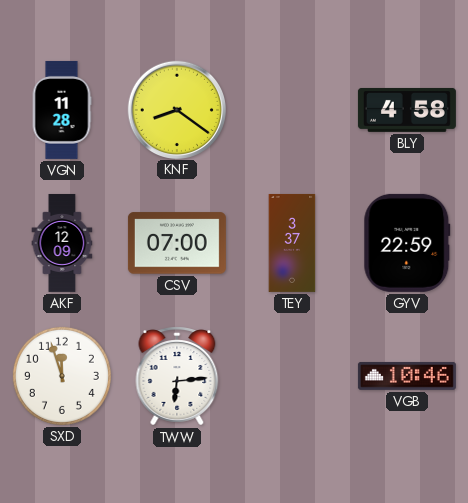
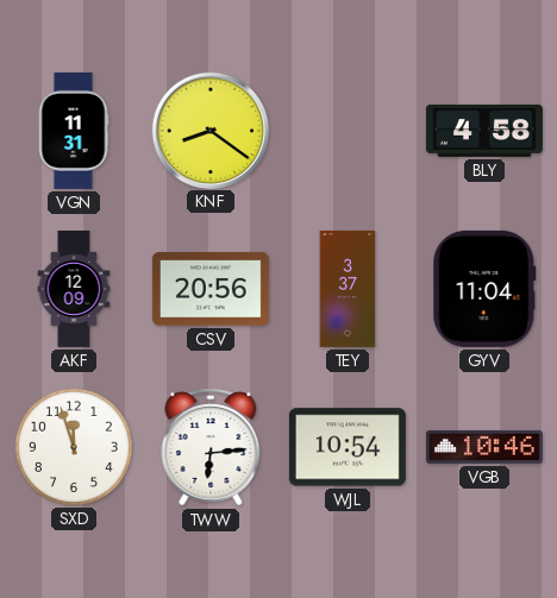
VGN: 11:28 -> 11:31
CSV: 07:00 -> 20:56
GYV: 22:59 -> 11:04
WJL: none -> 10:54
